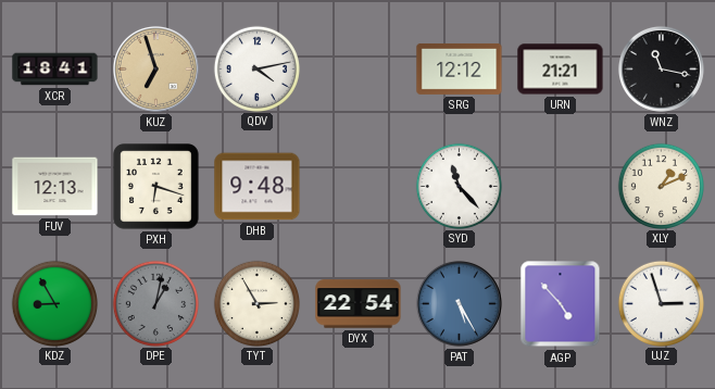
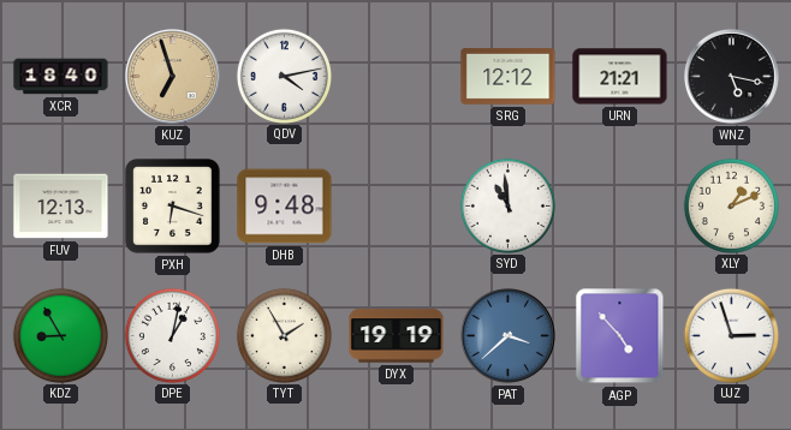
XCR: 18:41 -> 18:40
WNZ: 11:17 -> 5:17
SYD: 11:23 -> 10:59
DPE dial: grey -> white
TYT: 2:55 -> 1:55
DYX: 22:54 -> 19:19
PAT: 5:25 -> 3:38
